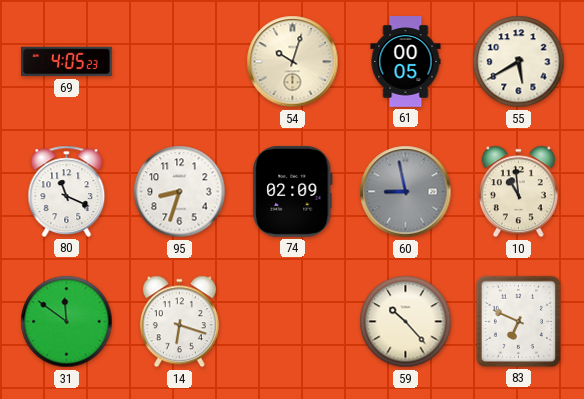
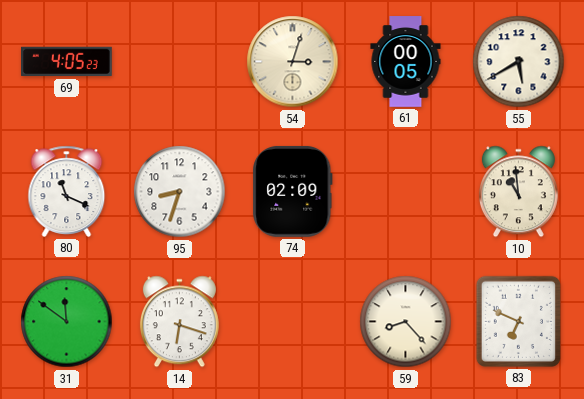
54: 10:03 -> 3:03
60: 8:58 -> none
59: 10:23 -> 8:23
